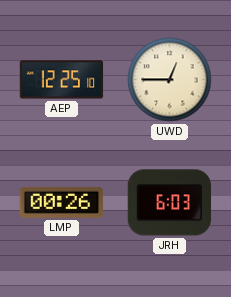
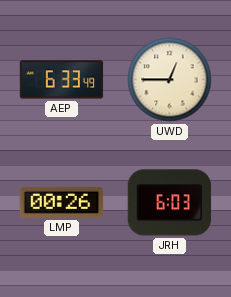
AEP: 12:25 -> 6:33
